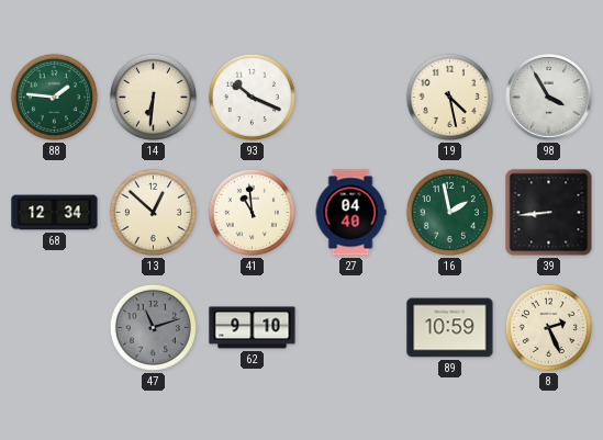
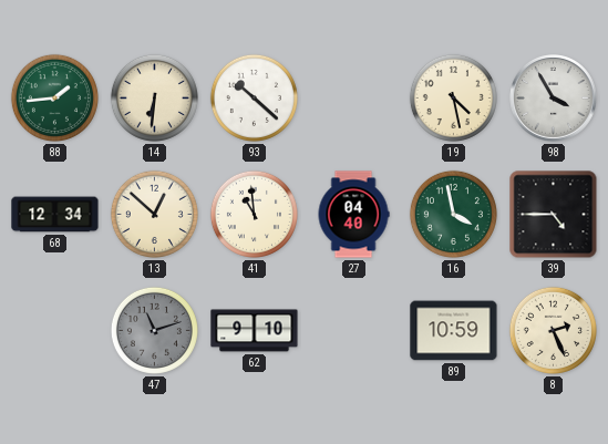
88: 1:46 -> 1:44
93: 10:19 -> 10:22
16: 1:58 -> 3:58
39: 8:44 -> 4:45
